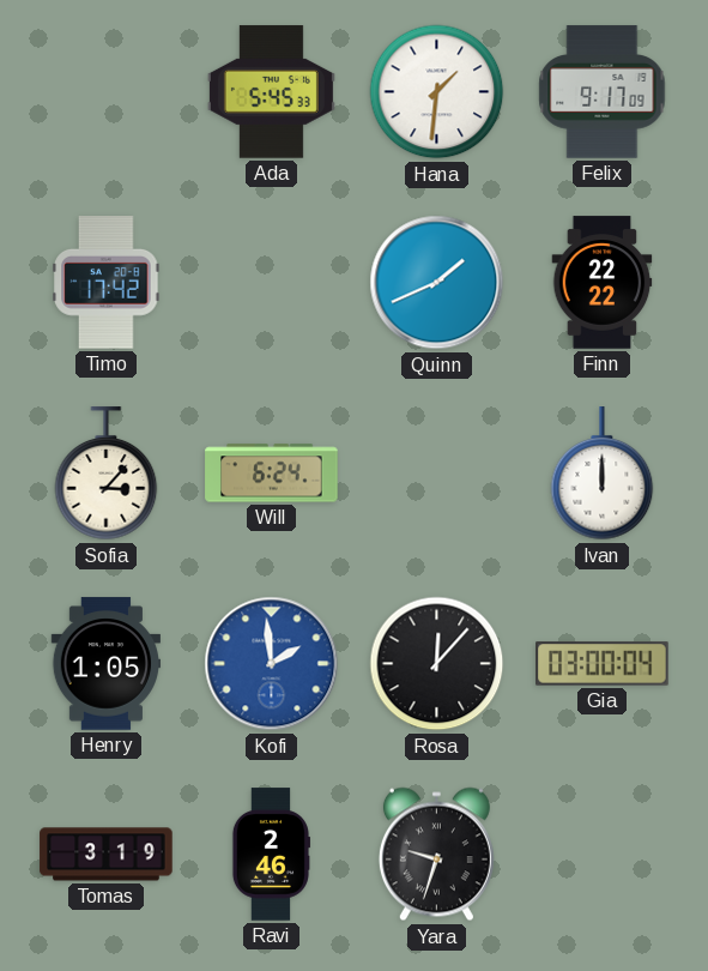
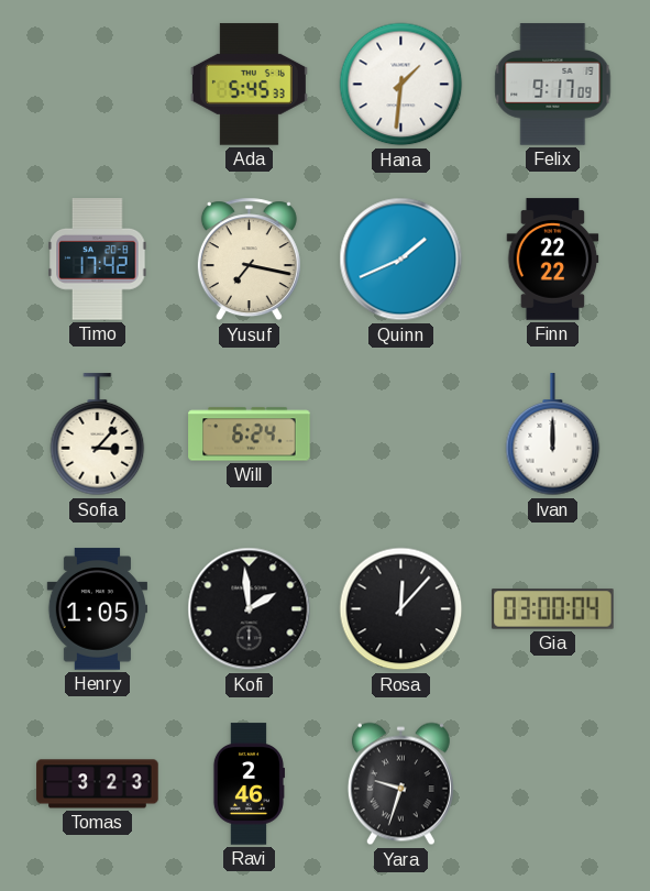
Yusuf: none -> 7:17
Kofi dial: blue -> black
Tomas: 3:19 -> 3:23
